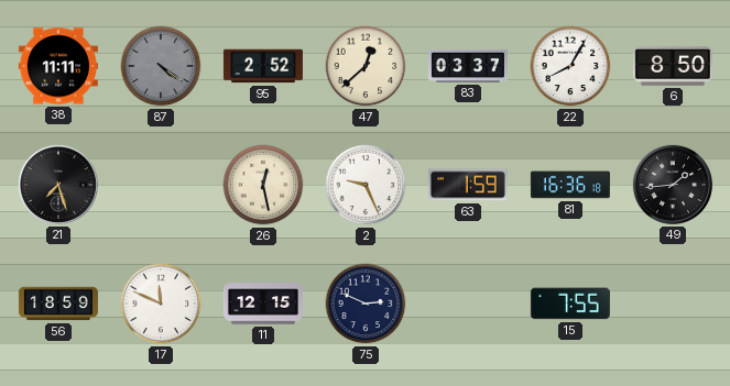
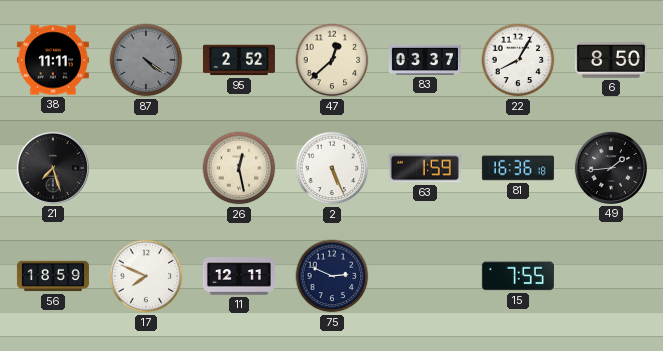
2: 9:26 -> 5:26
17: 11:49 -> 7:49
11: 12:15 -> 12:11
